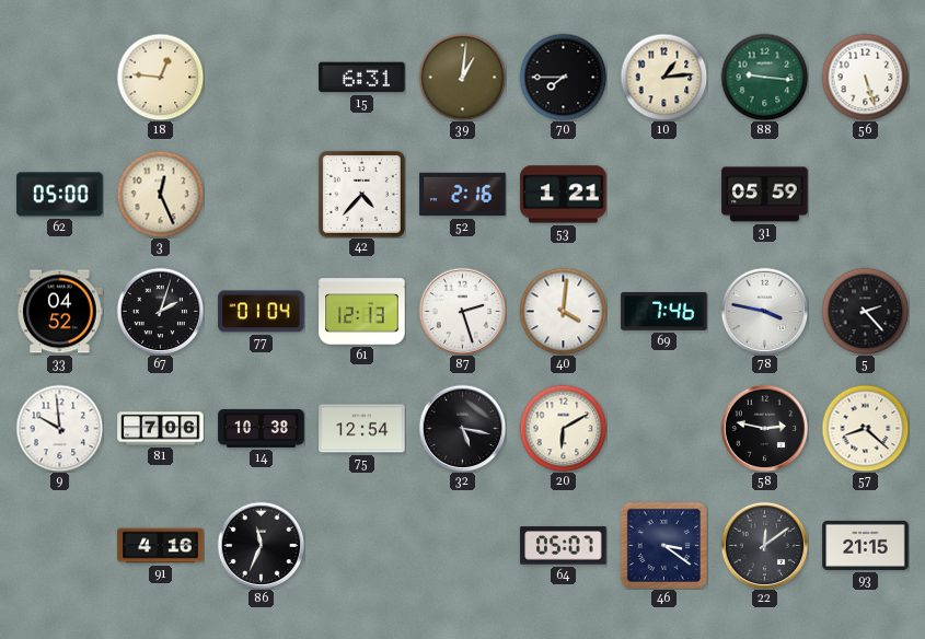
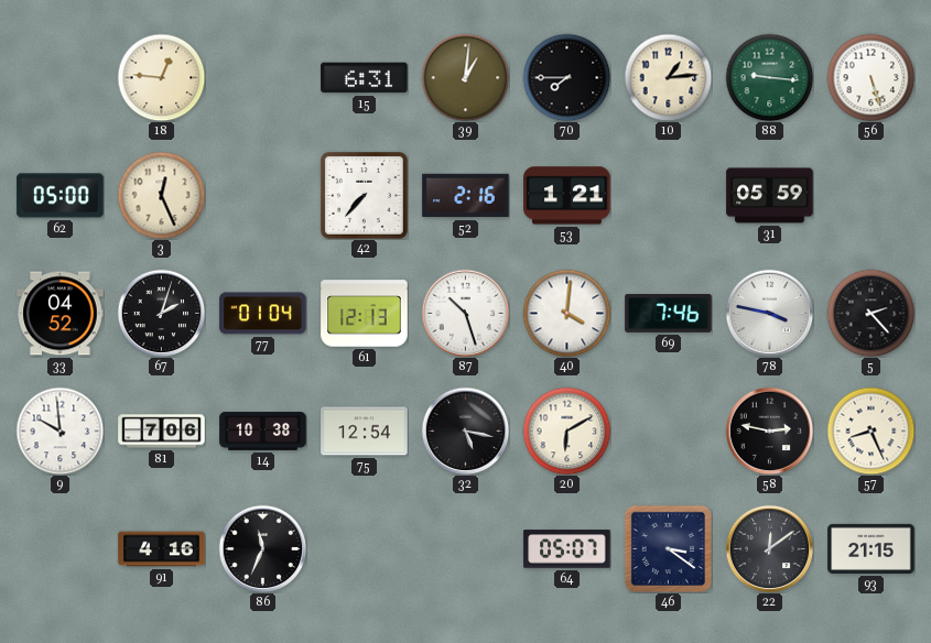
42: 4:37 -> 7:37
87: 2:27 -> 10:27
57: 8:22 -> 8:26
